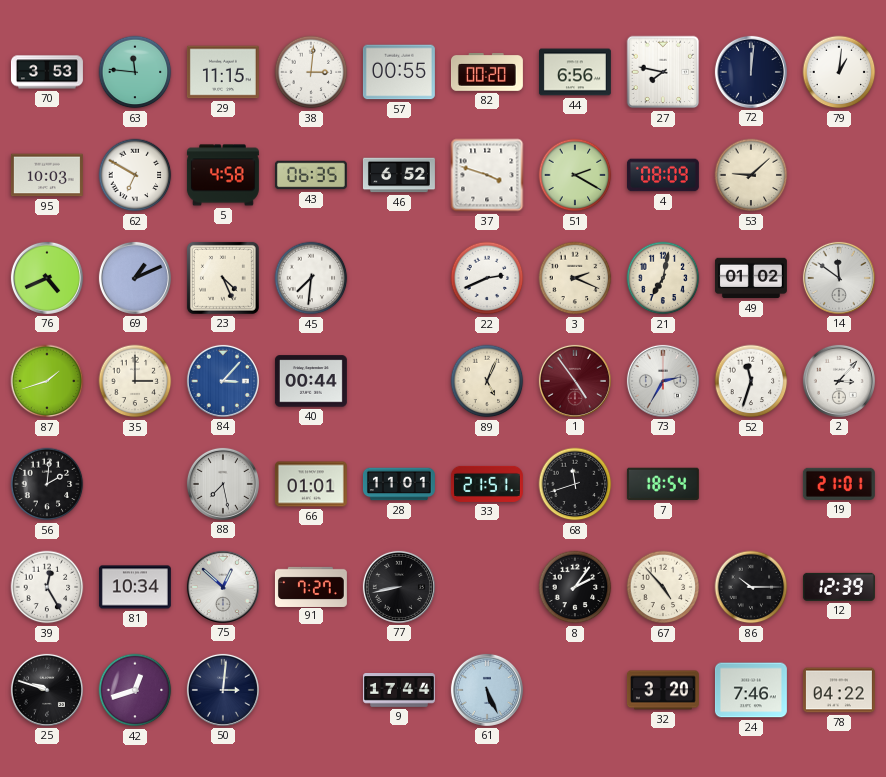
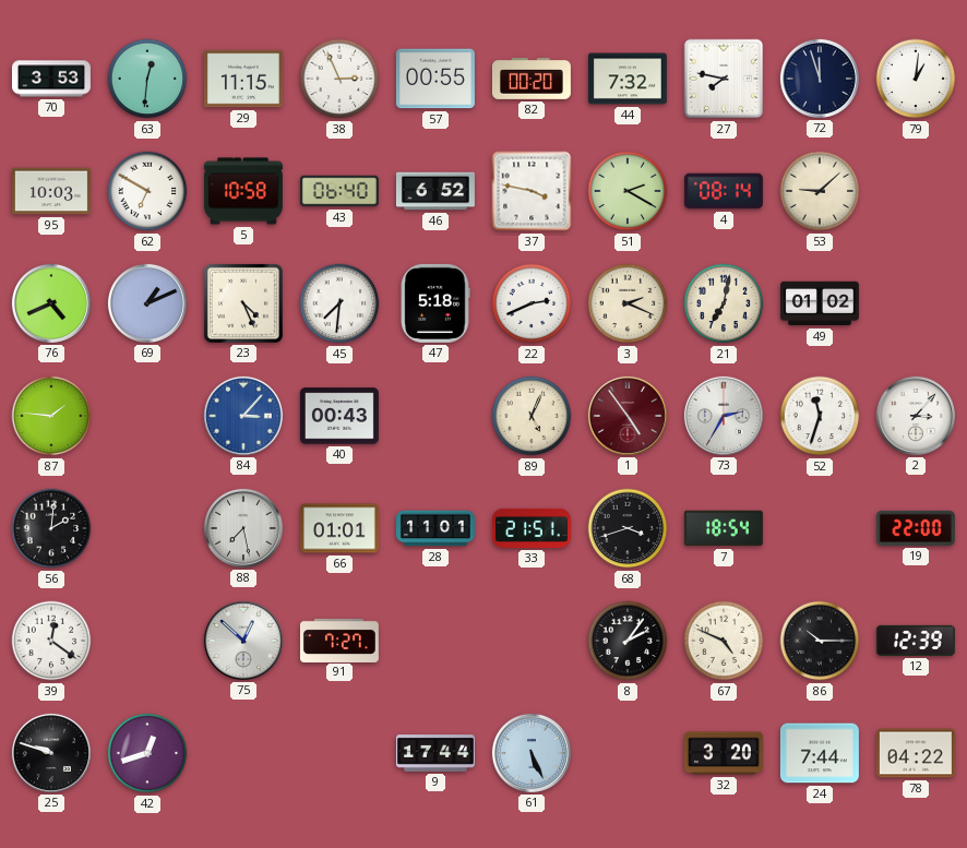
63: 11:46 -> 12:31
38: 3:01 -> 2:56
44: 6:56 -> 7:32
72: 12:01 -> 11:57
5: 4:58 -> 10:58
43: 06:35 -> 06:40
37: 3:48 -> 3:47
4: 08:09 -> 08:14
47: none -> 5:18
14: 11:51 -> none
87: 1:42 -> 1:46
35: 3:00 -> none
40: 00:44 -> 00:43
68: 11:42 -> 3:42
19: 21:01 -> 22:00
39: 12:25 -> 12:21
81: 10:34 -> none
77: 8:43 -> none
67: 4:53 -> 4:49
50: 3:01 -> none
24: 7:46 -> 7:44
